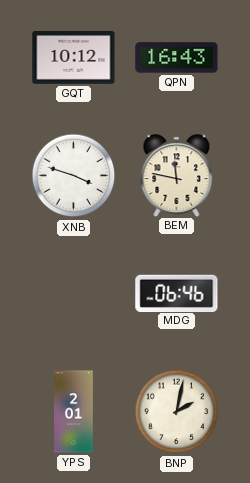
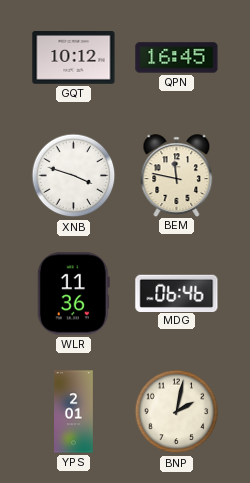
QPN: 16:43 -> 16:45
WLR: none -> 11:36
